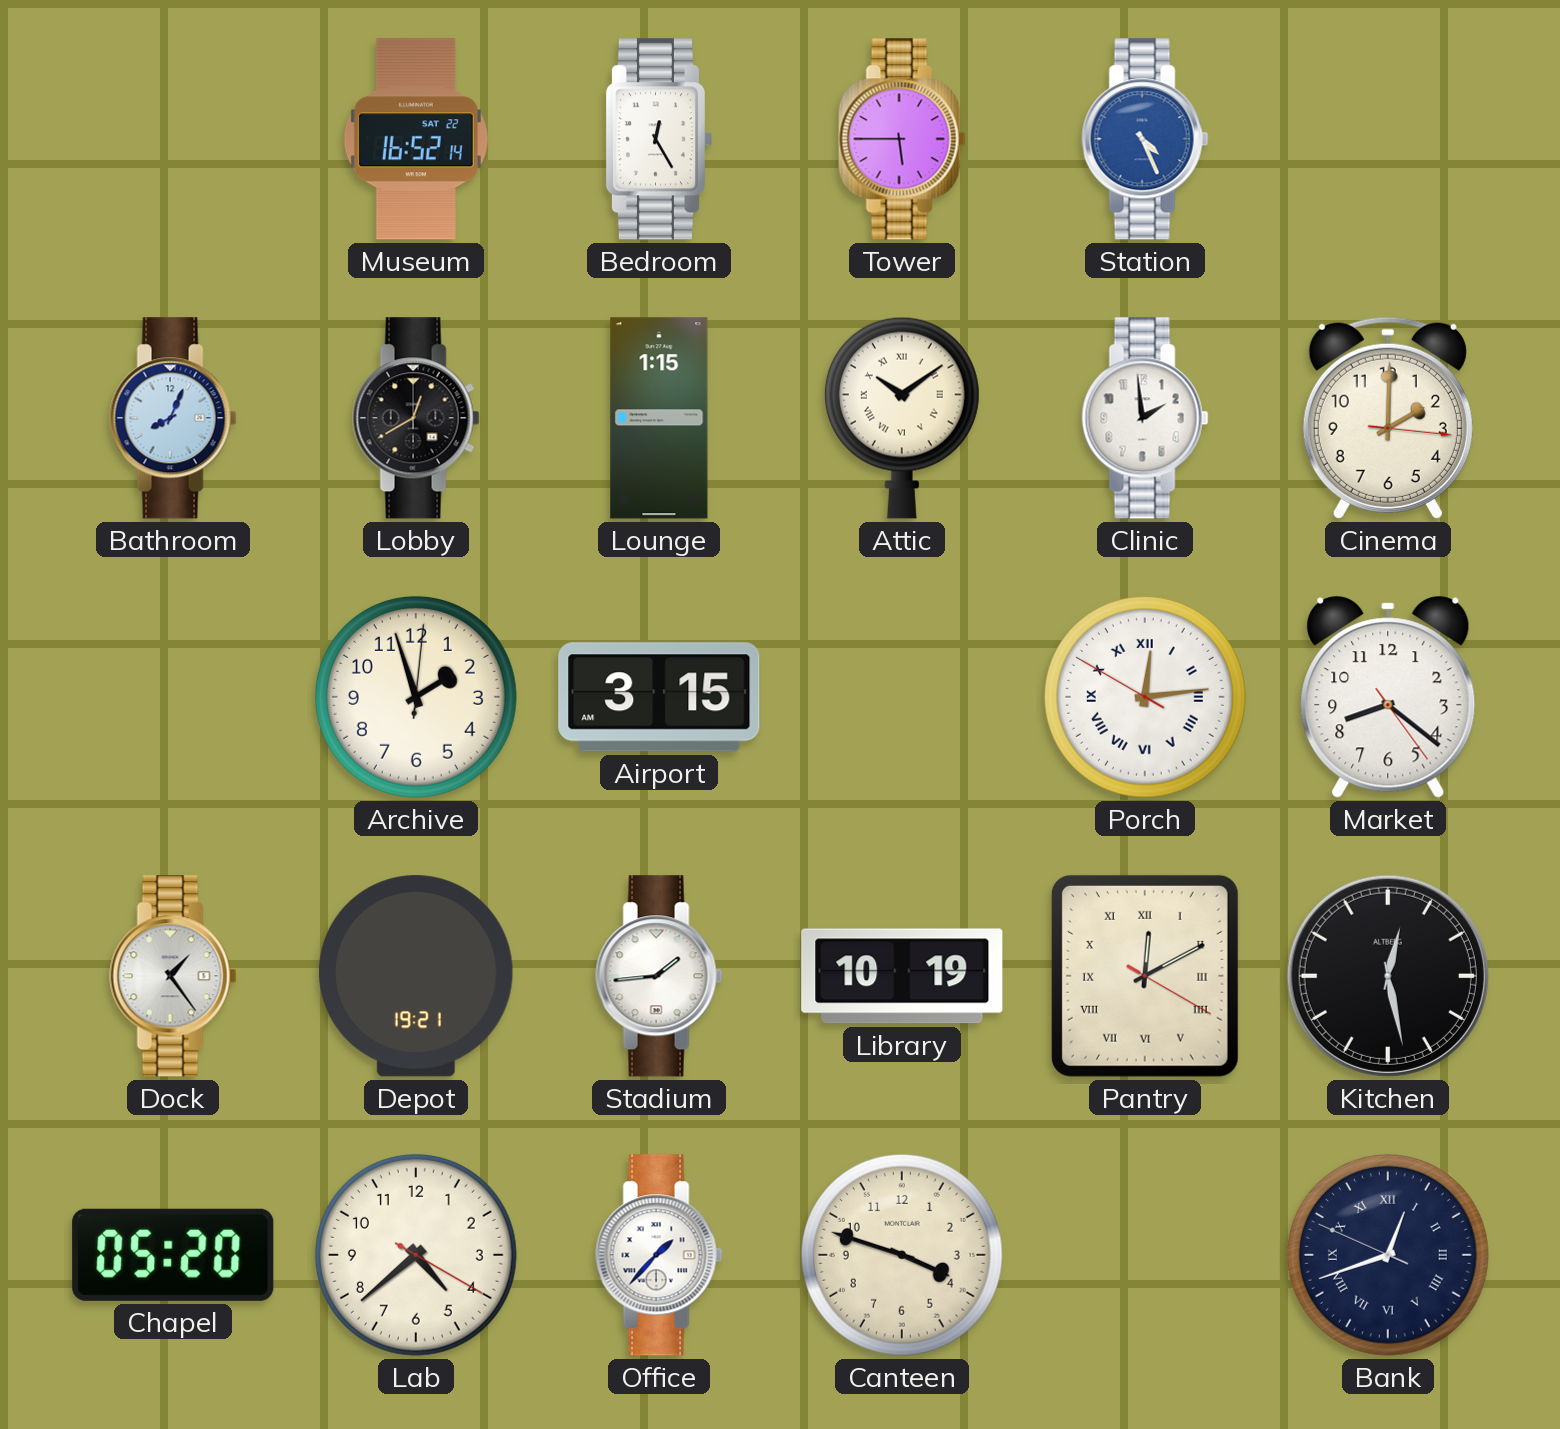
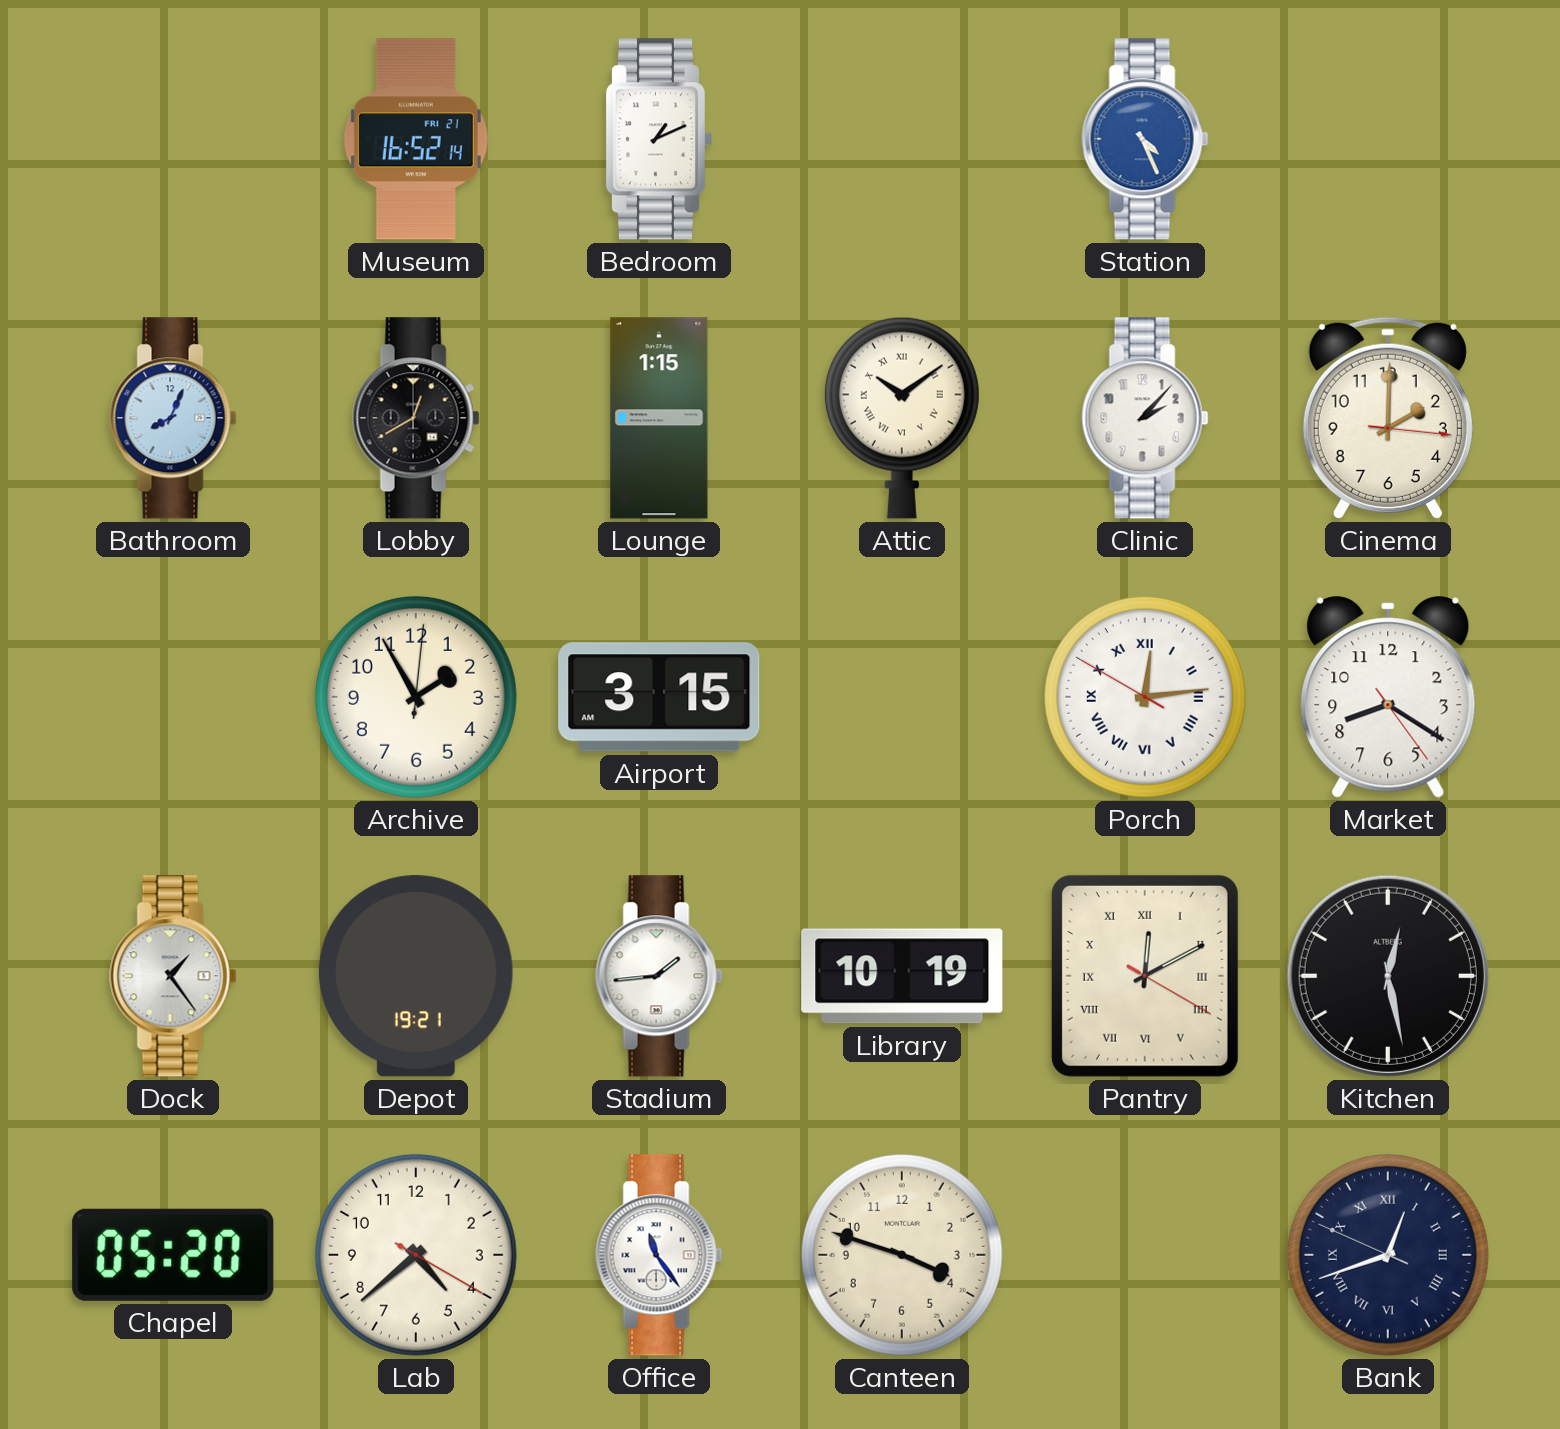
Museum date: SAT 22 -> FRI 21
Bedroom: 12:25 -> 1:11
Tower: 5:45 -> none
Clinic: 1:59 -> 2:07
Archive: 1:57 -> 1:55
Market: 8:21 -> 8:20
Office: 1:37 -> 11:24
